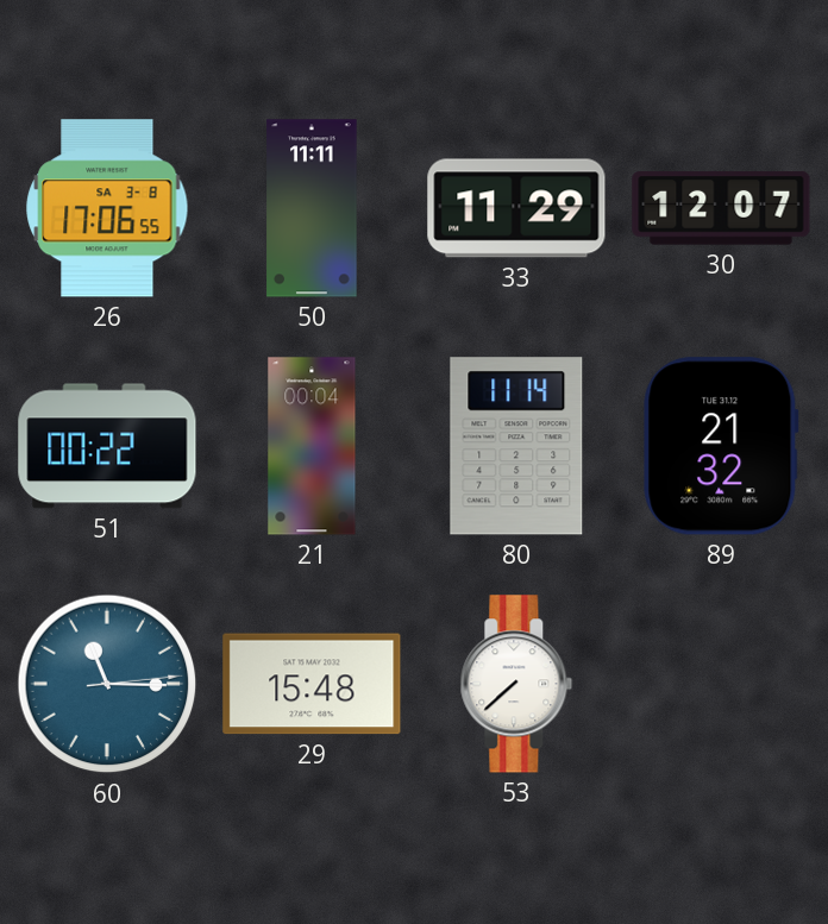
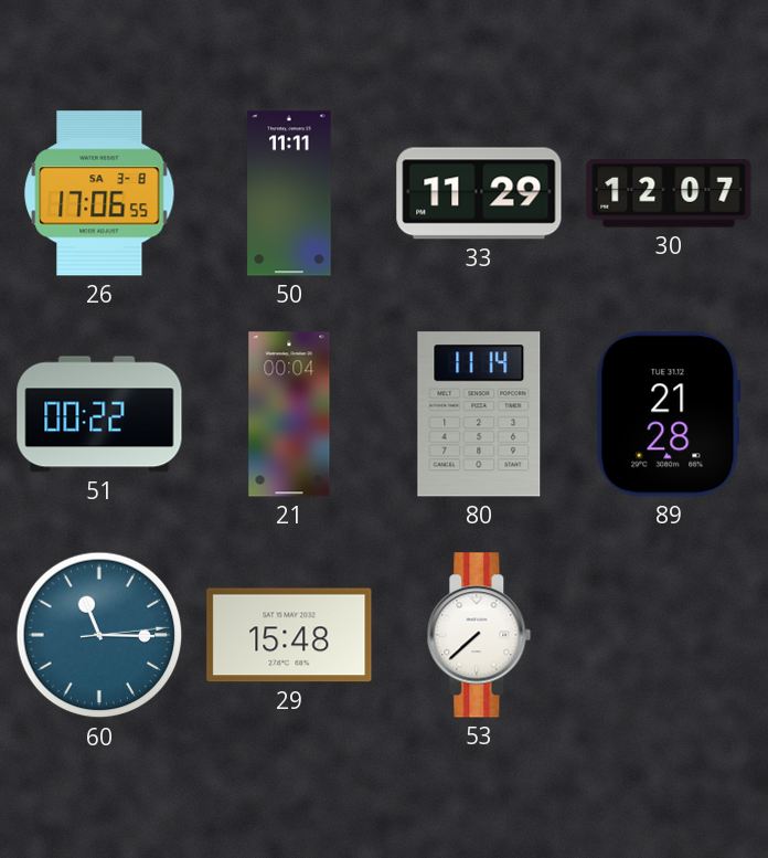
89: 21:32 -> 21:28
